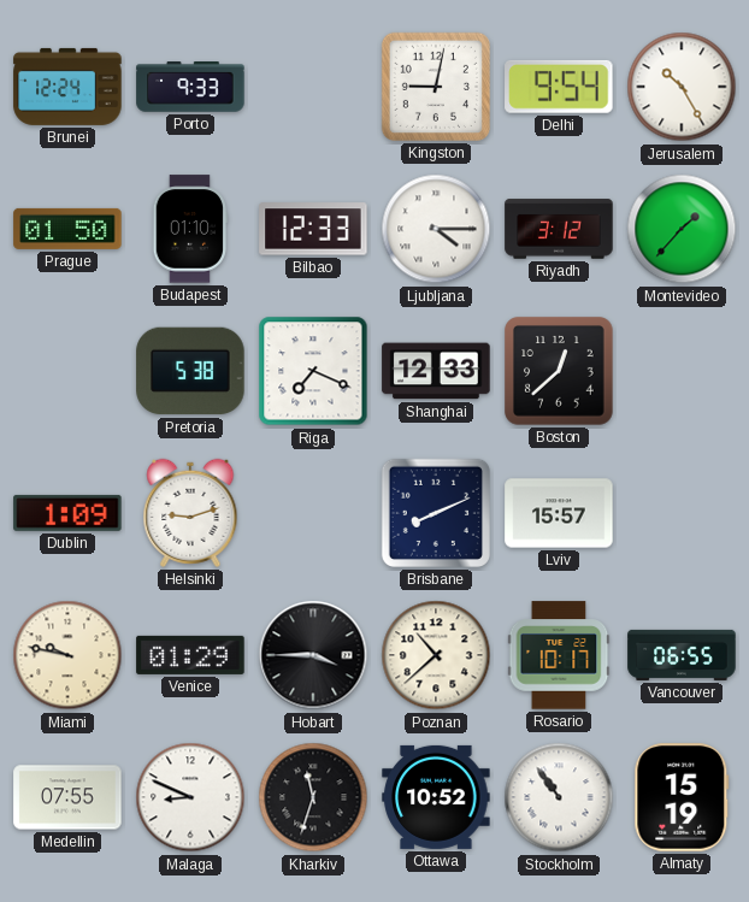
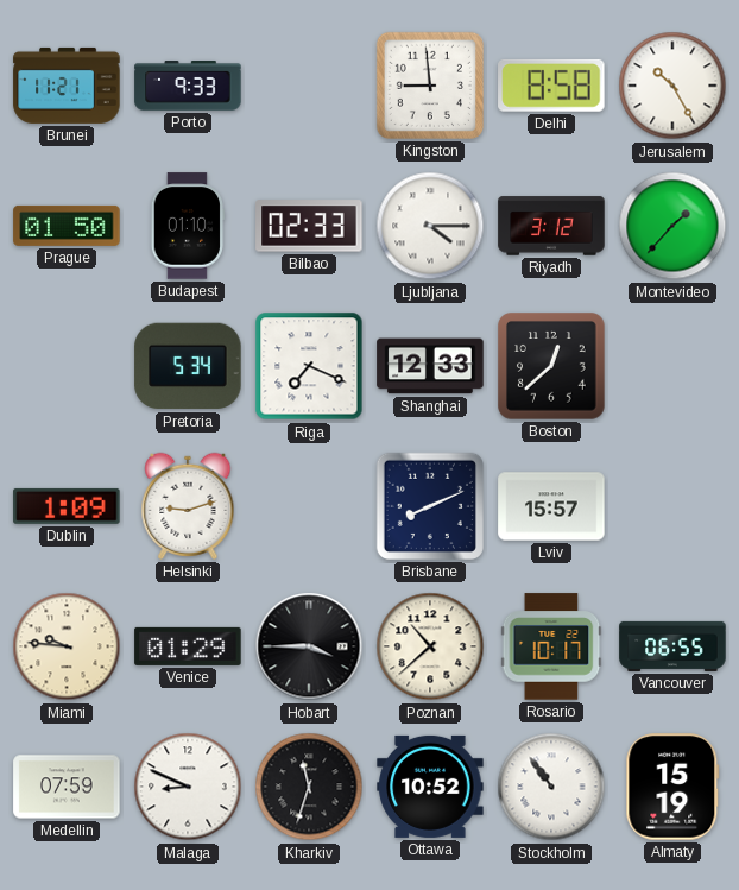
Brunei: 12:24 -> 11:21
Kingston: 9:02 -> 8:59
Delhi: 9:54 -> 8:58
Bilbao: 12:33 -> 02:33
Pretoria: 5:38 -> 5:34
Miami: 9:47 -> 9:46
Medellin: 07:55 -> 07:59
